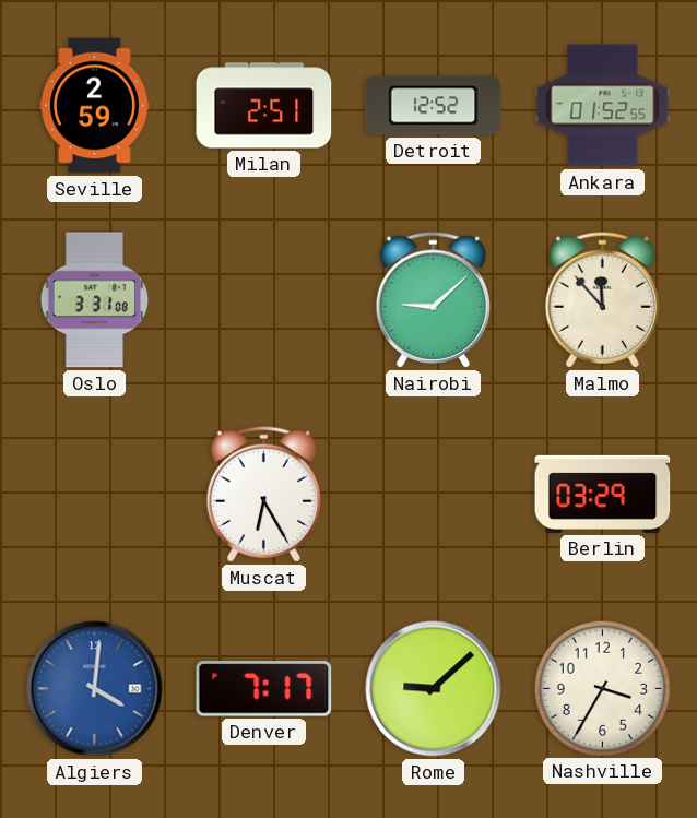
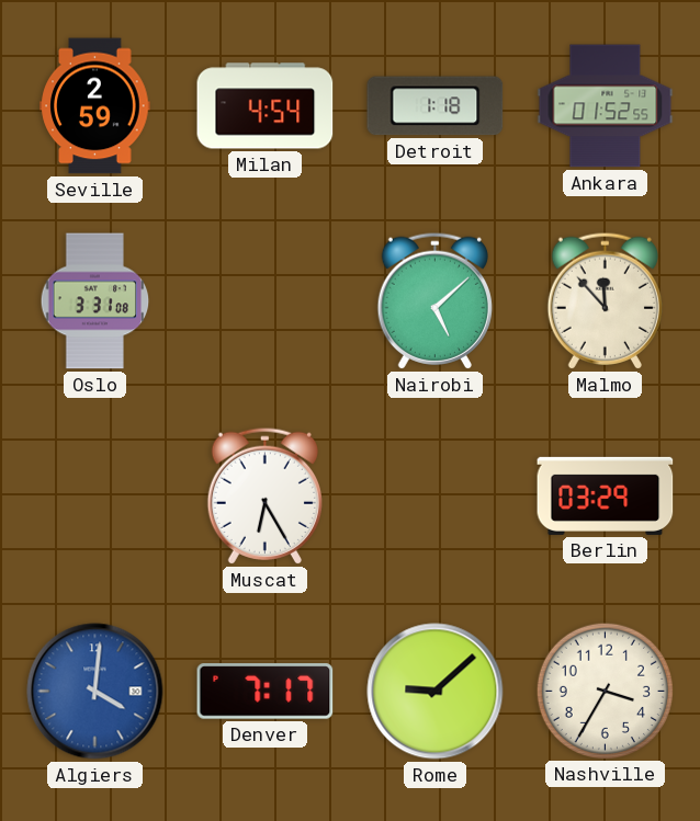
Milan: 2:51 -> 4:54
Detroit: 12:52 -> 1:18
Nairobi: 9:08 -> 5:08
